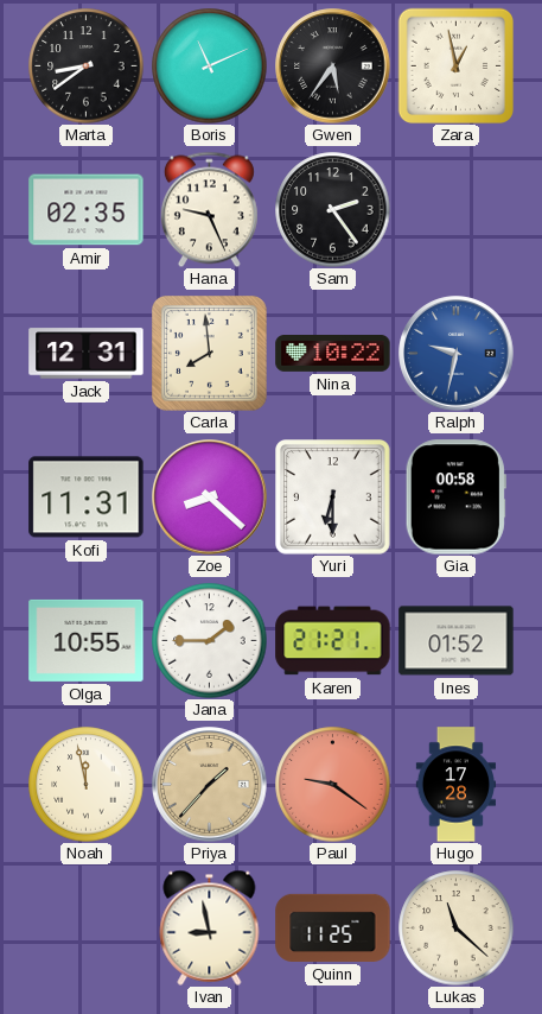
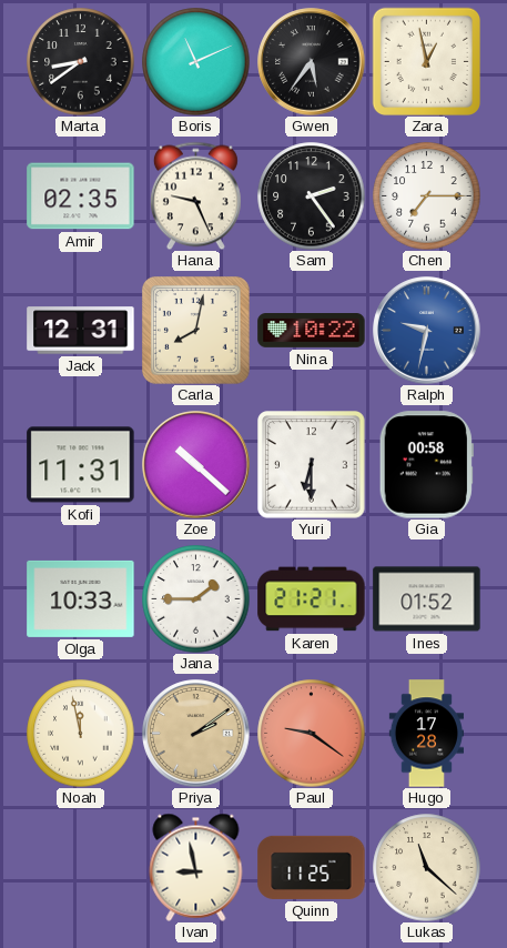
Chen: none -> 7:15
Carla: 7:59 -> 8:02
Zoe: 8:22 -> 10:22
Olga: 10:55 -> 10:33
Priya: 1:37 -> 2:09
